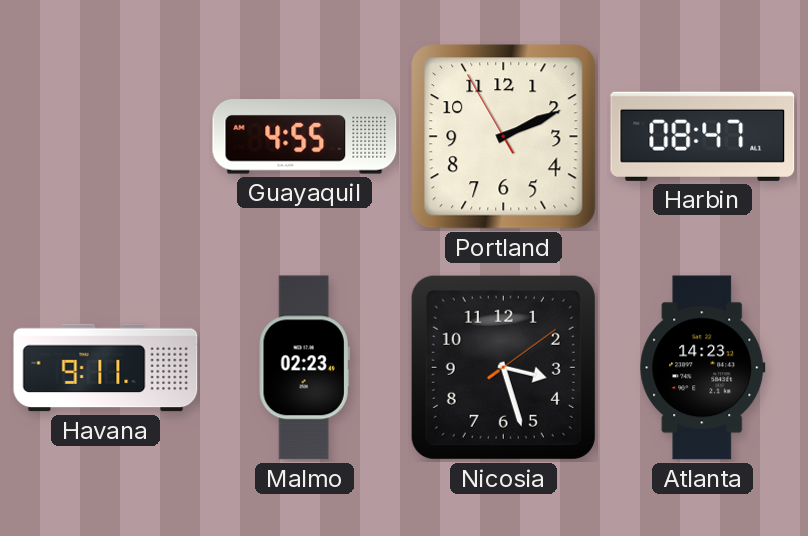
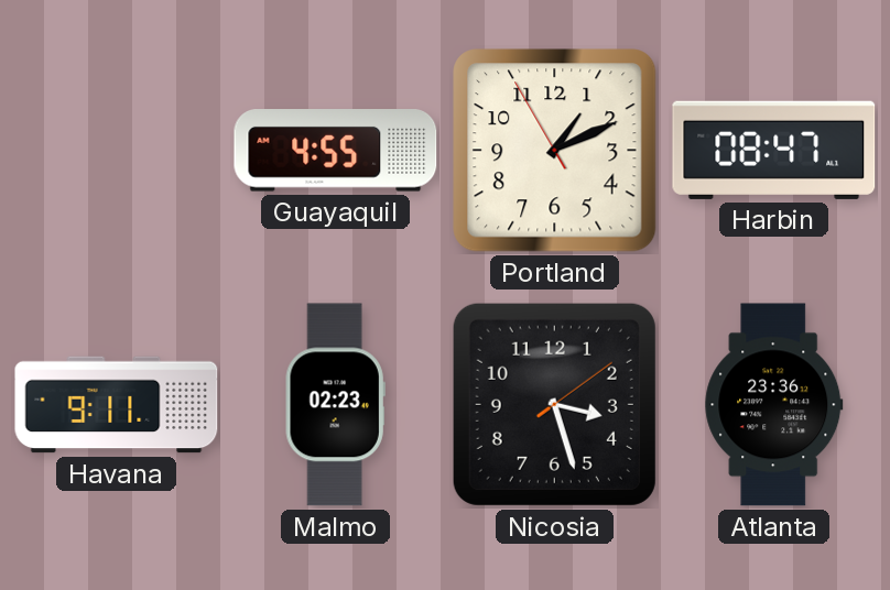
Portland: 2:10 -> 1:10
Atlanta: 14:23 -> 23:36
